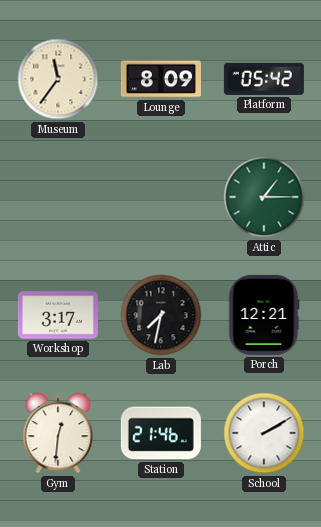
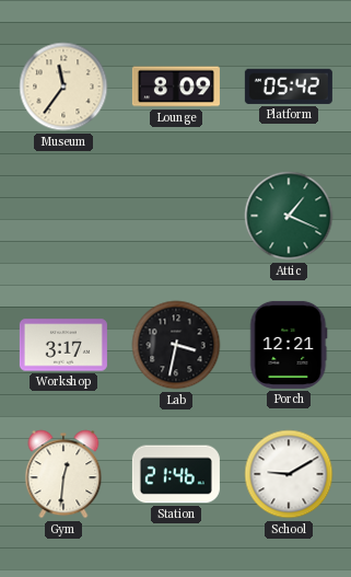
Attic: 1:15 -> 1:19
Lab: 7:32 -> 3:32
School: 2:10 -> 9:10
